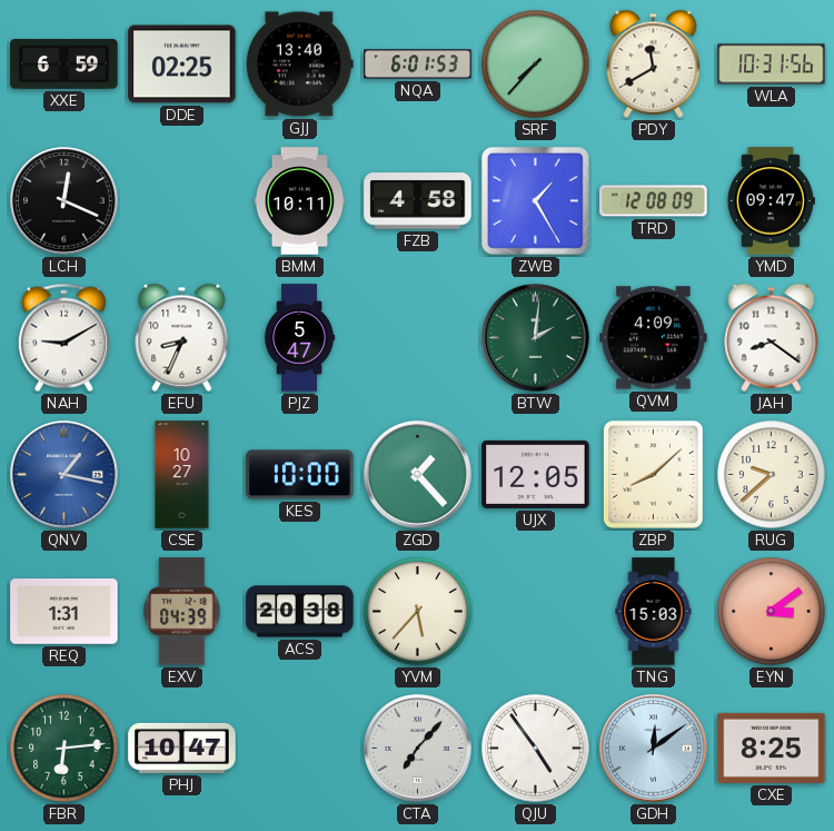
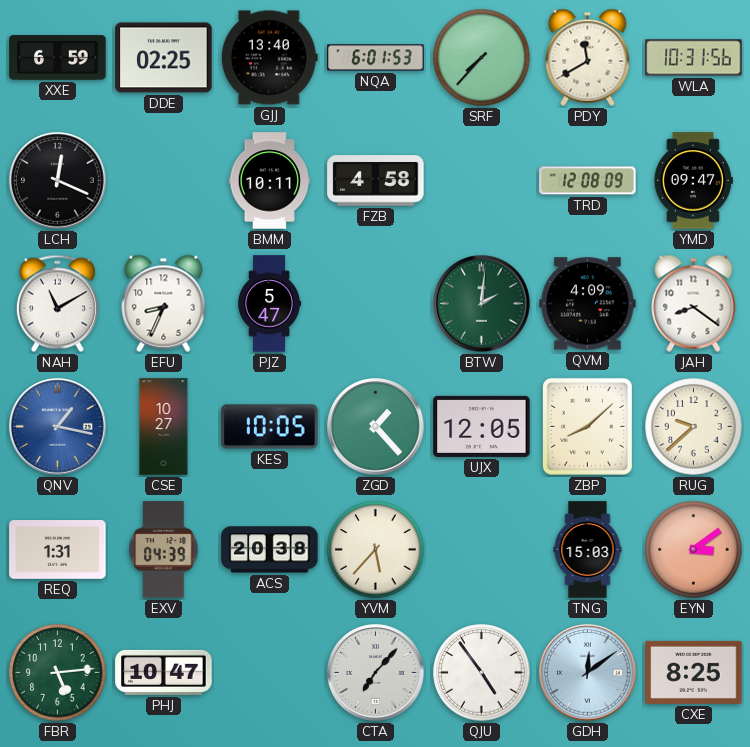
ZWB: 1:25 -> none
NAH: 9:10 -> 11:10
KES: 10:00 -> 10:05
FBR: 6:14 -> 5:14
